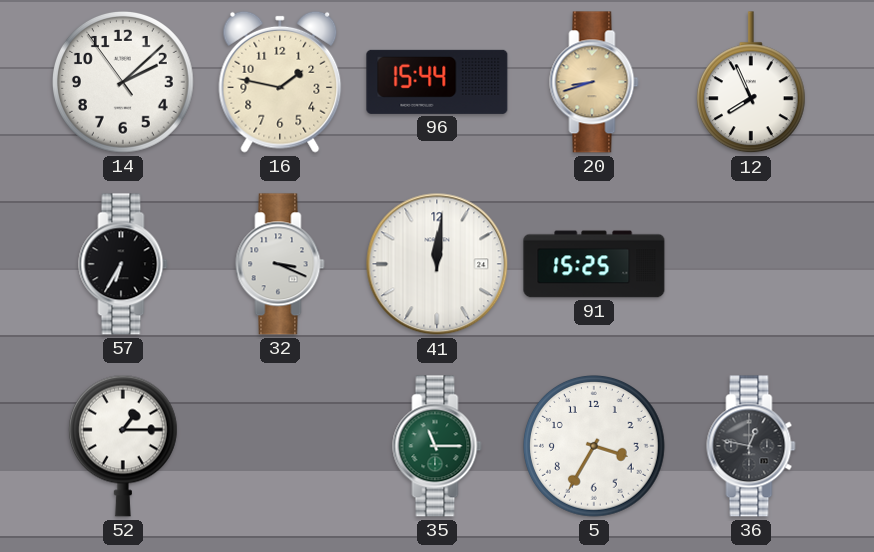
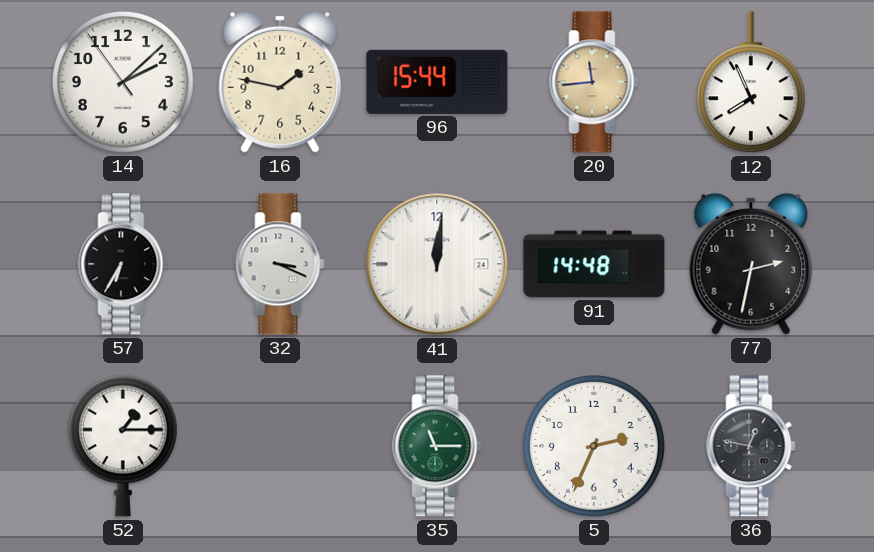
20: 8:42 -> 11:44
91: 15:25 -> 14:48
77: none -> 2:32
5: 3:35 -> 2:34
